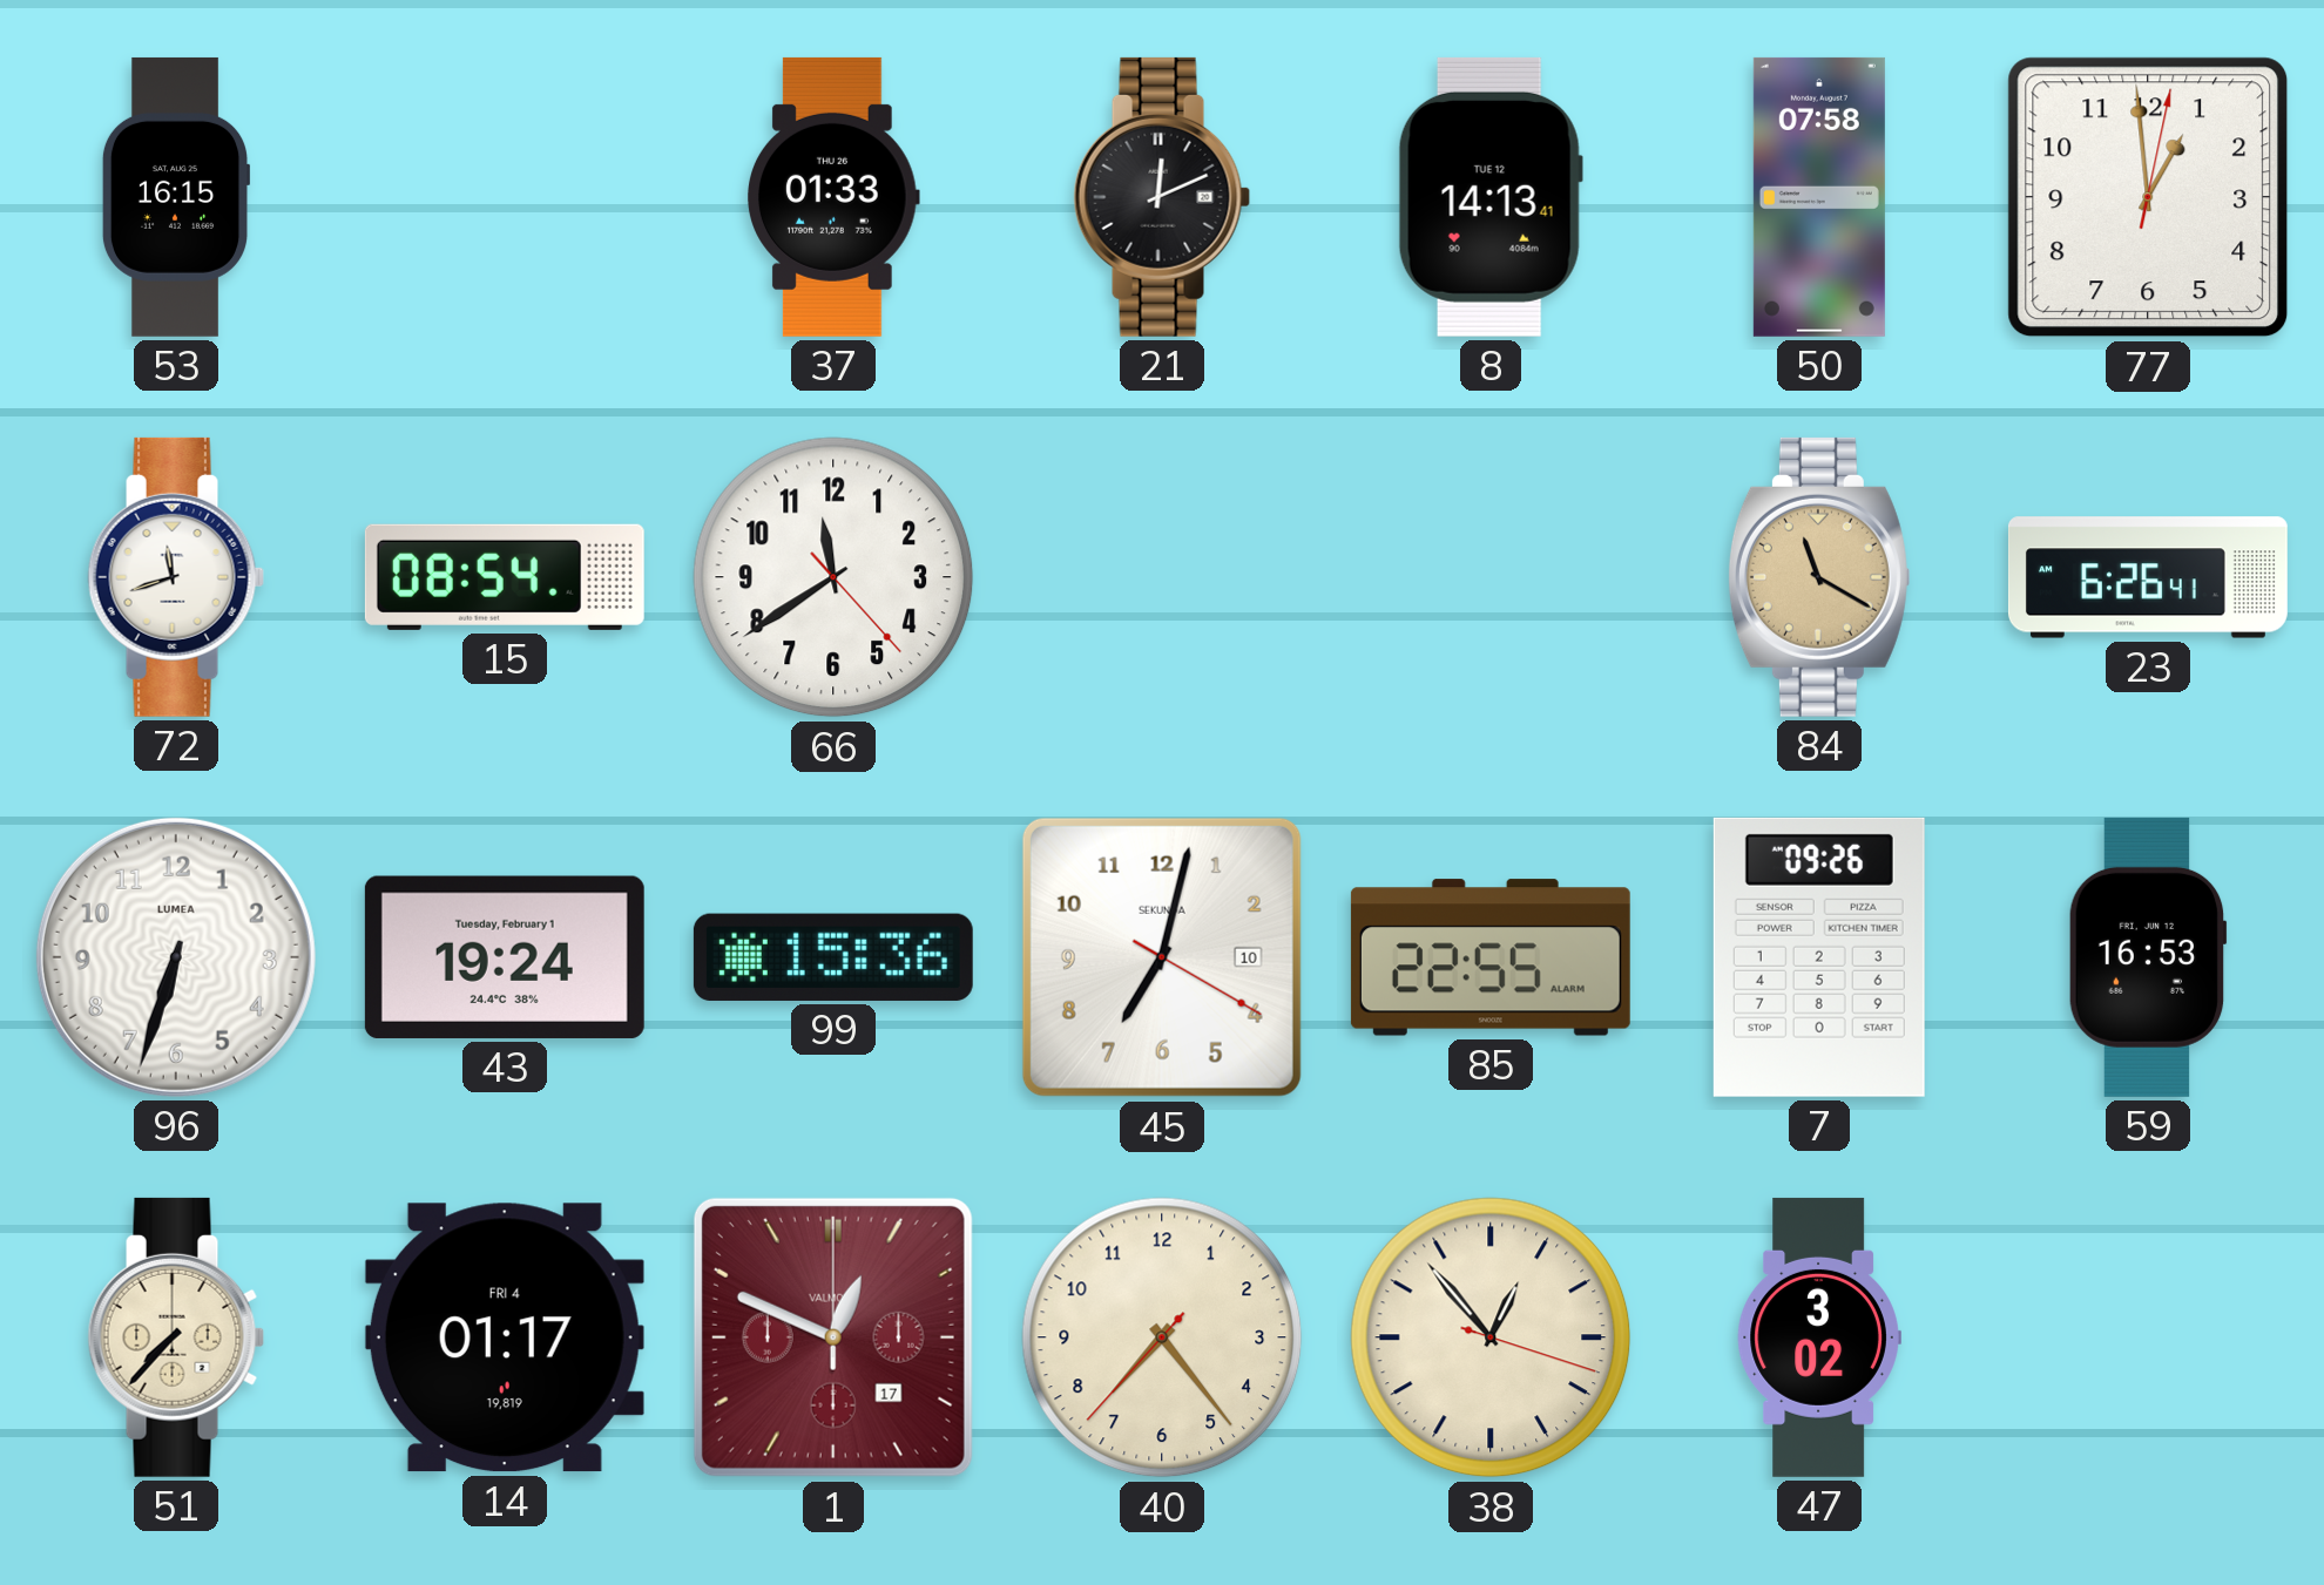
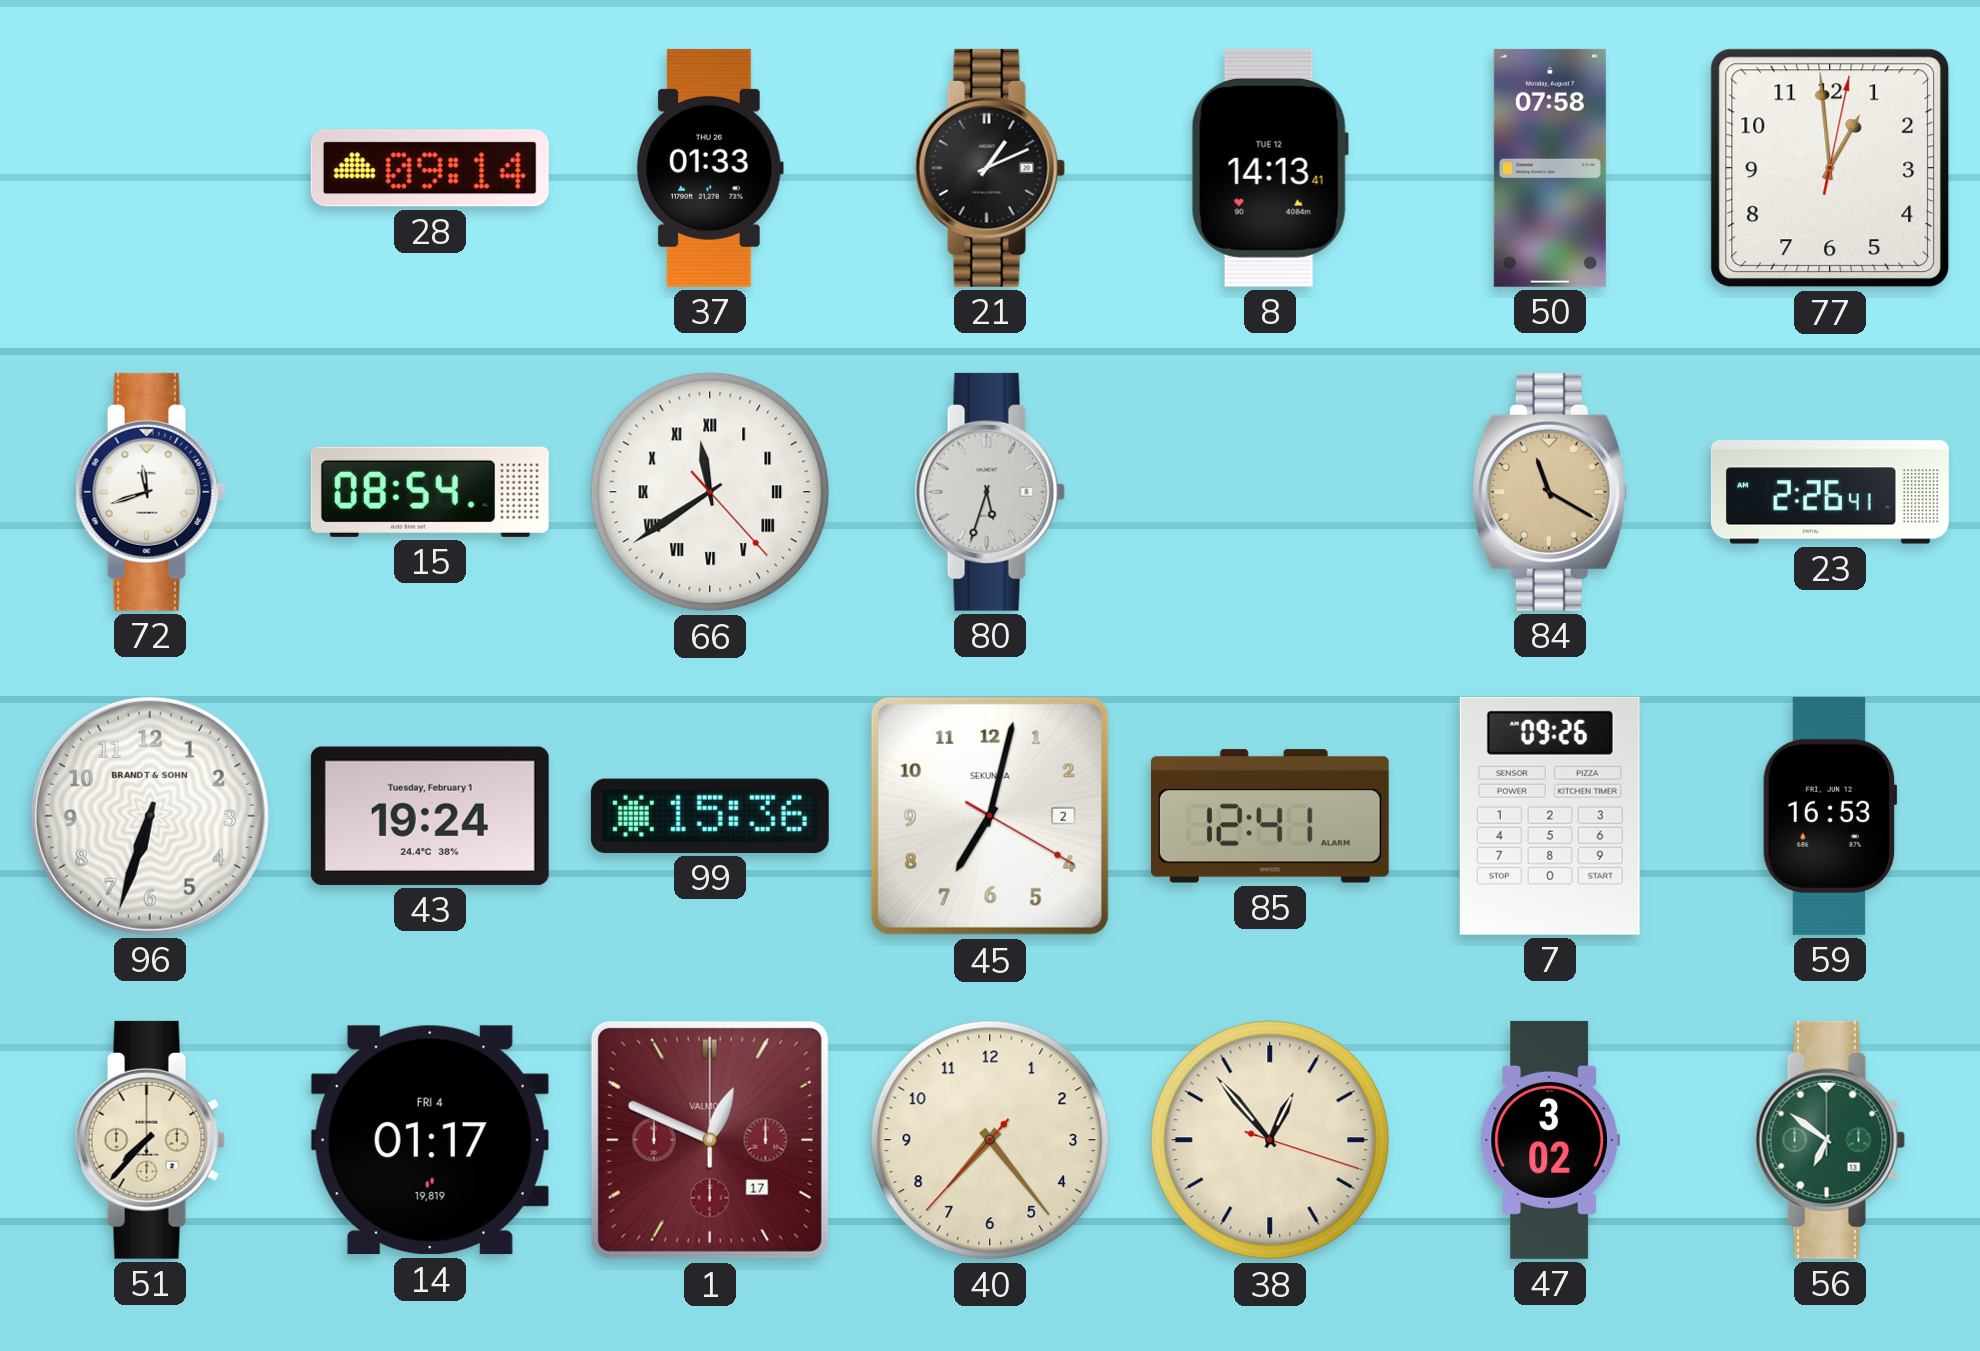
53: 16:15 -> none
28: none -> 09:14
21: 12:11 -> 1:11
66 numerals: Arabic -> Roman
80: none -> 5:33
23: 6:26 -> 2:26
96 brand: LUMEA -> BRANDT & SOHN
45 date: 10 -> 2
85: 22:55 -> 12:41
56: none -> 6:51
